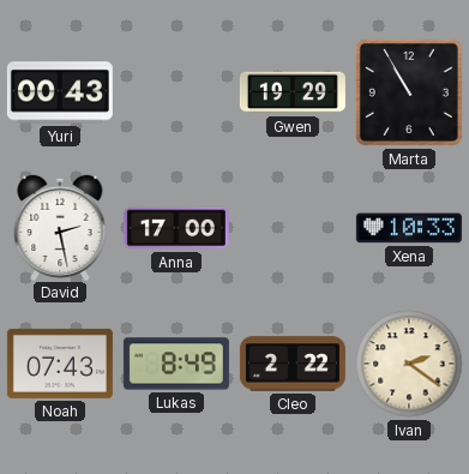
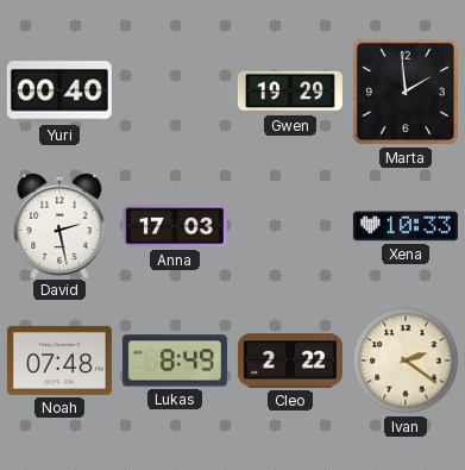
Yuri: 00:43 -> 00:40
Marta: 10:55 -> 1:59
Anna: 17:00 -> 17:03
Noah: 07:43 -> 07:48
